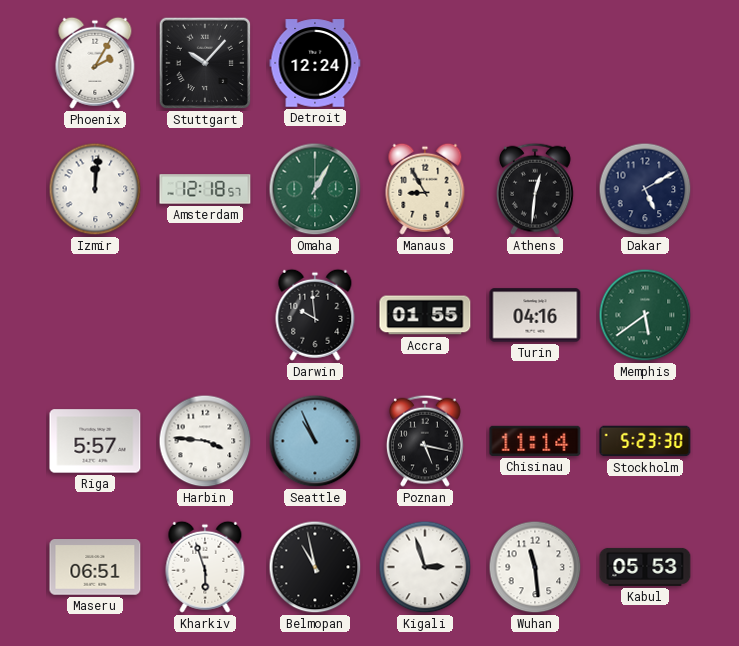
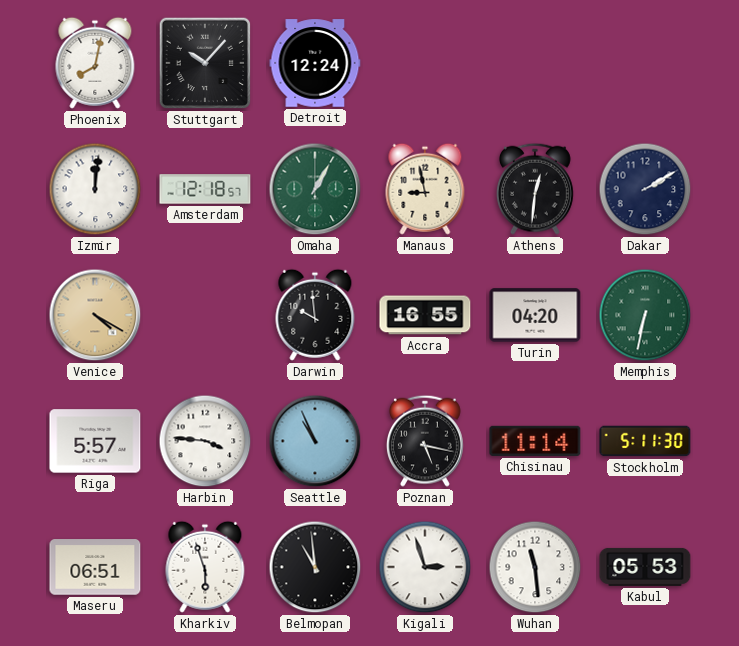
Phoenix: 2:05 -> 8:02
Manaus: 8:55 -> 8:58
Dakar: 5:10 -> 2:10
Venice: none -> 4:20
Accra: 01:55 -> 16:55
Turin: 04:16 -> 04:20
Memphis: 5:39 -> 6:32
Stockholm: 5:23 -> 5:11
Belmopan: 10:58 -> 10:59
